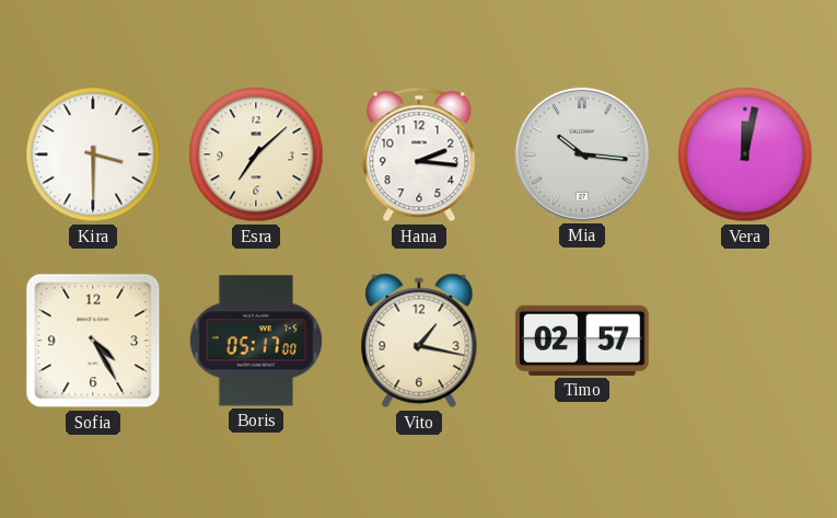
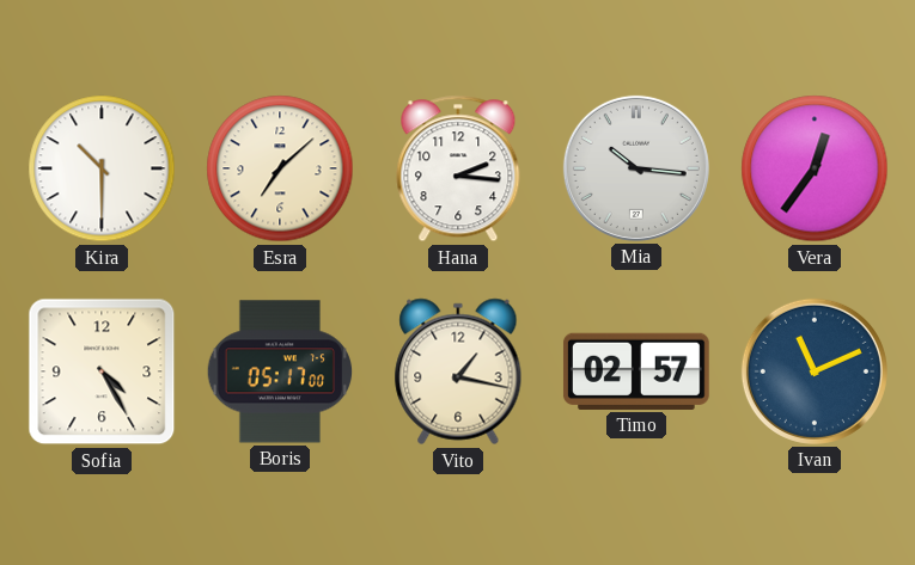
Kira: 3:30 -> 10:30
Vera: 12:02 -> 12:36
Ivan: none -> 11:11
